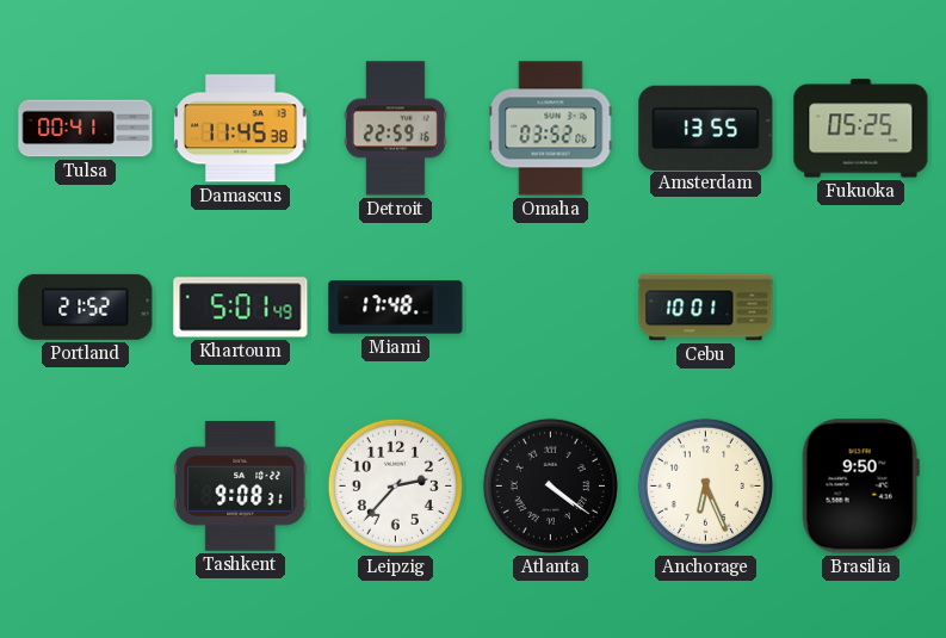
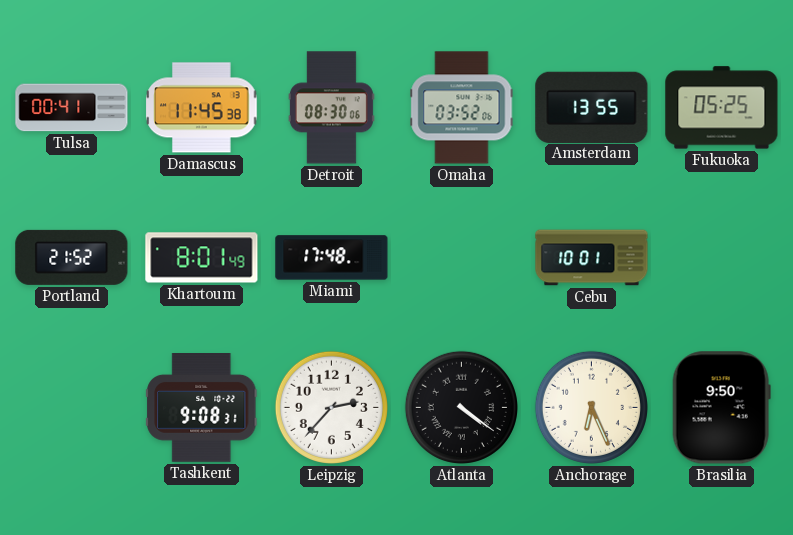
Detroit: 22:59 -> 08:30
Khartoum: 5:01 -> 8:01
